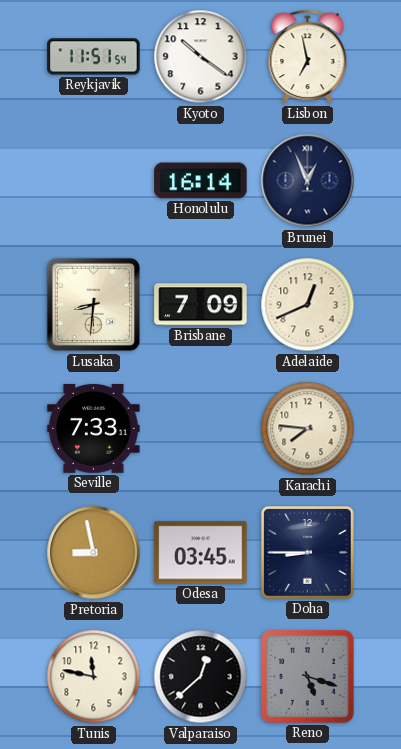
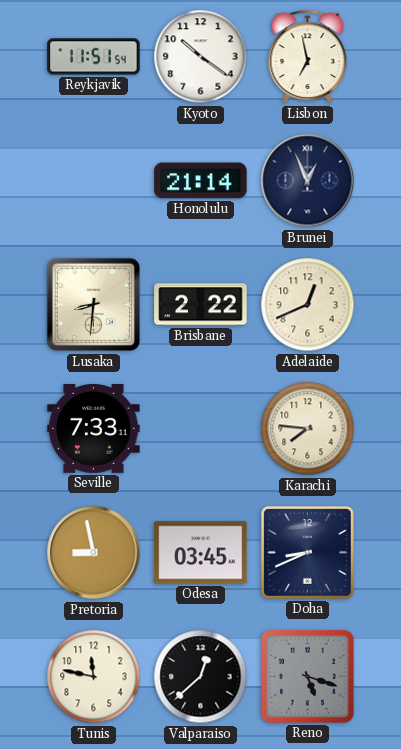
Honolulu: 16:14 -> 21:14
Brisbane: 7:09 -> 2:22
Doha: 8:45 -> 8:41
